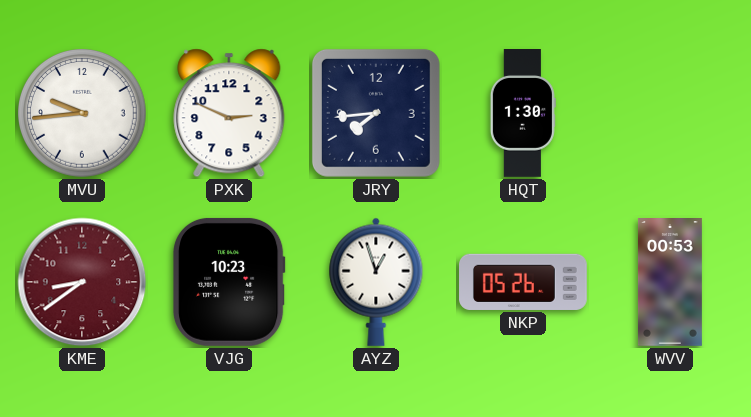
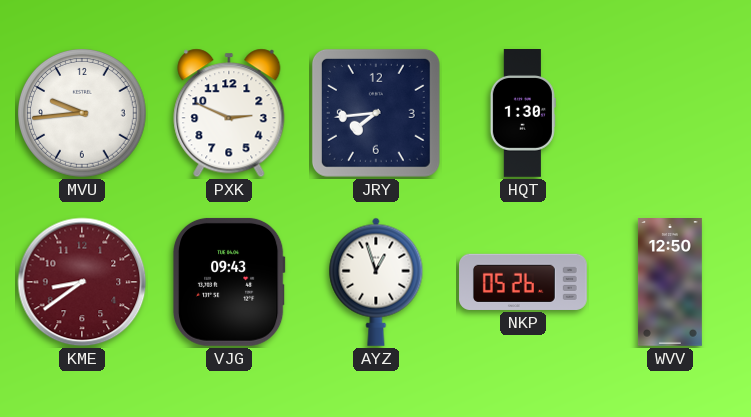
VJG: 10:23 -> 09:43
WVV: 00:53 -> 12:50
